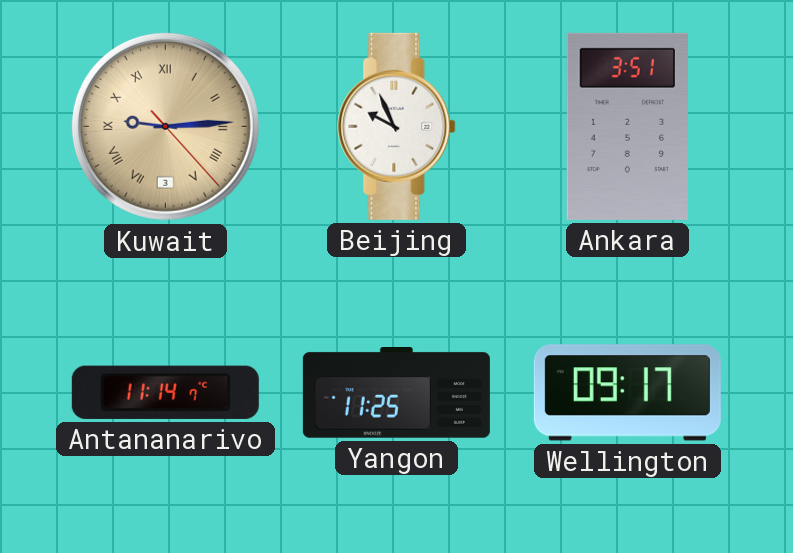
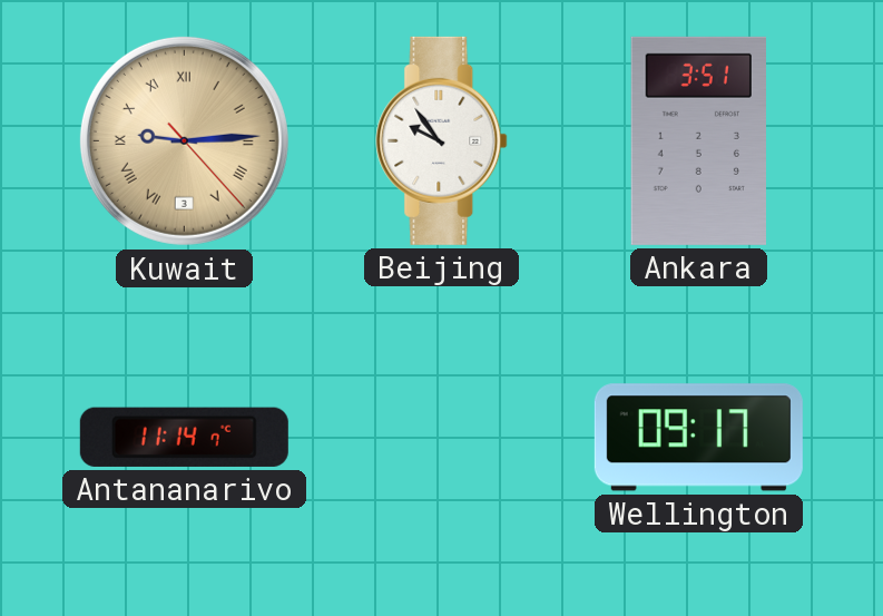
Beijing: 9:56 -> 9:54
Yangon: 11:25 -> none
